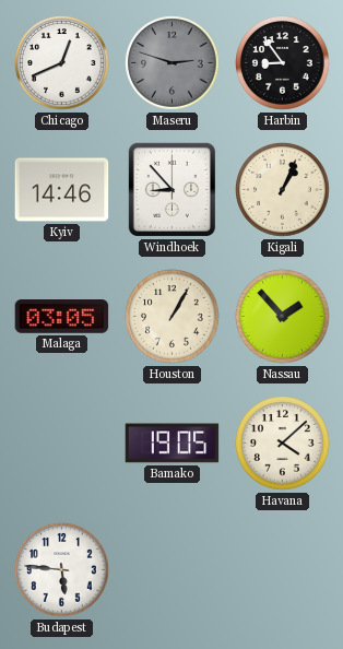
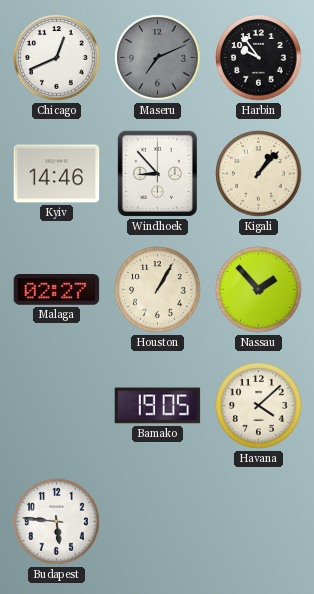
Maseru: 2:48 -> 7:11
Harbin: 8:54 -> 9:54
Kigali: 1:04 -> 1:07
Malaga: 03:05 -> 02:27
